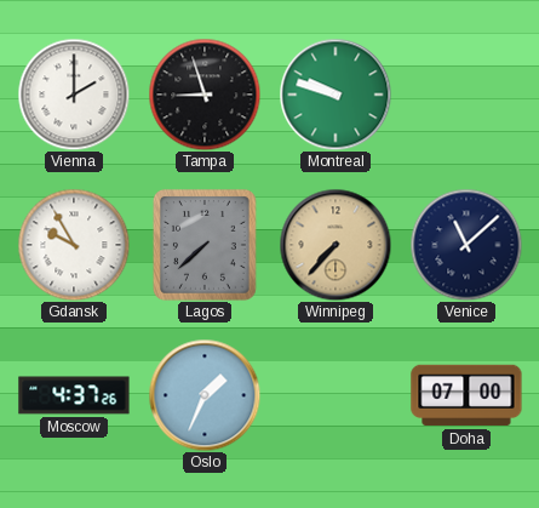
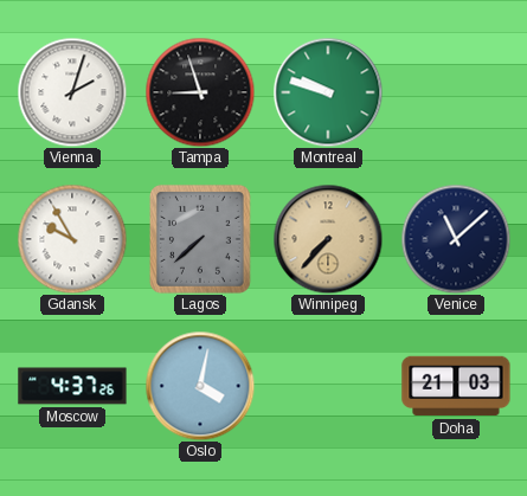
Vienna: 2:00 -> 2:03
Oslo: 1:34 -> 4:02
Doha: 07:00 -> 21:03
